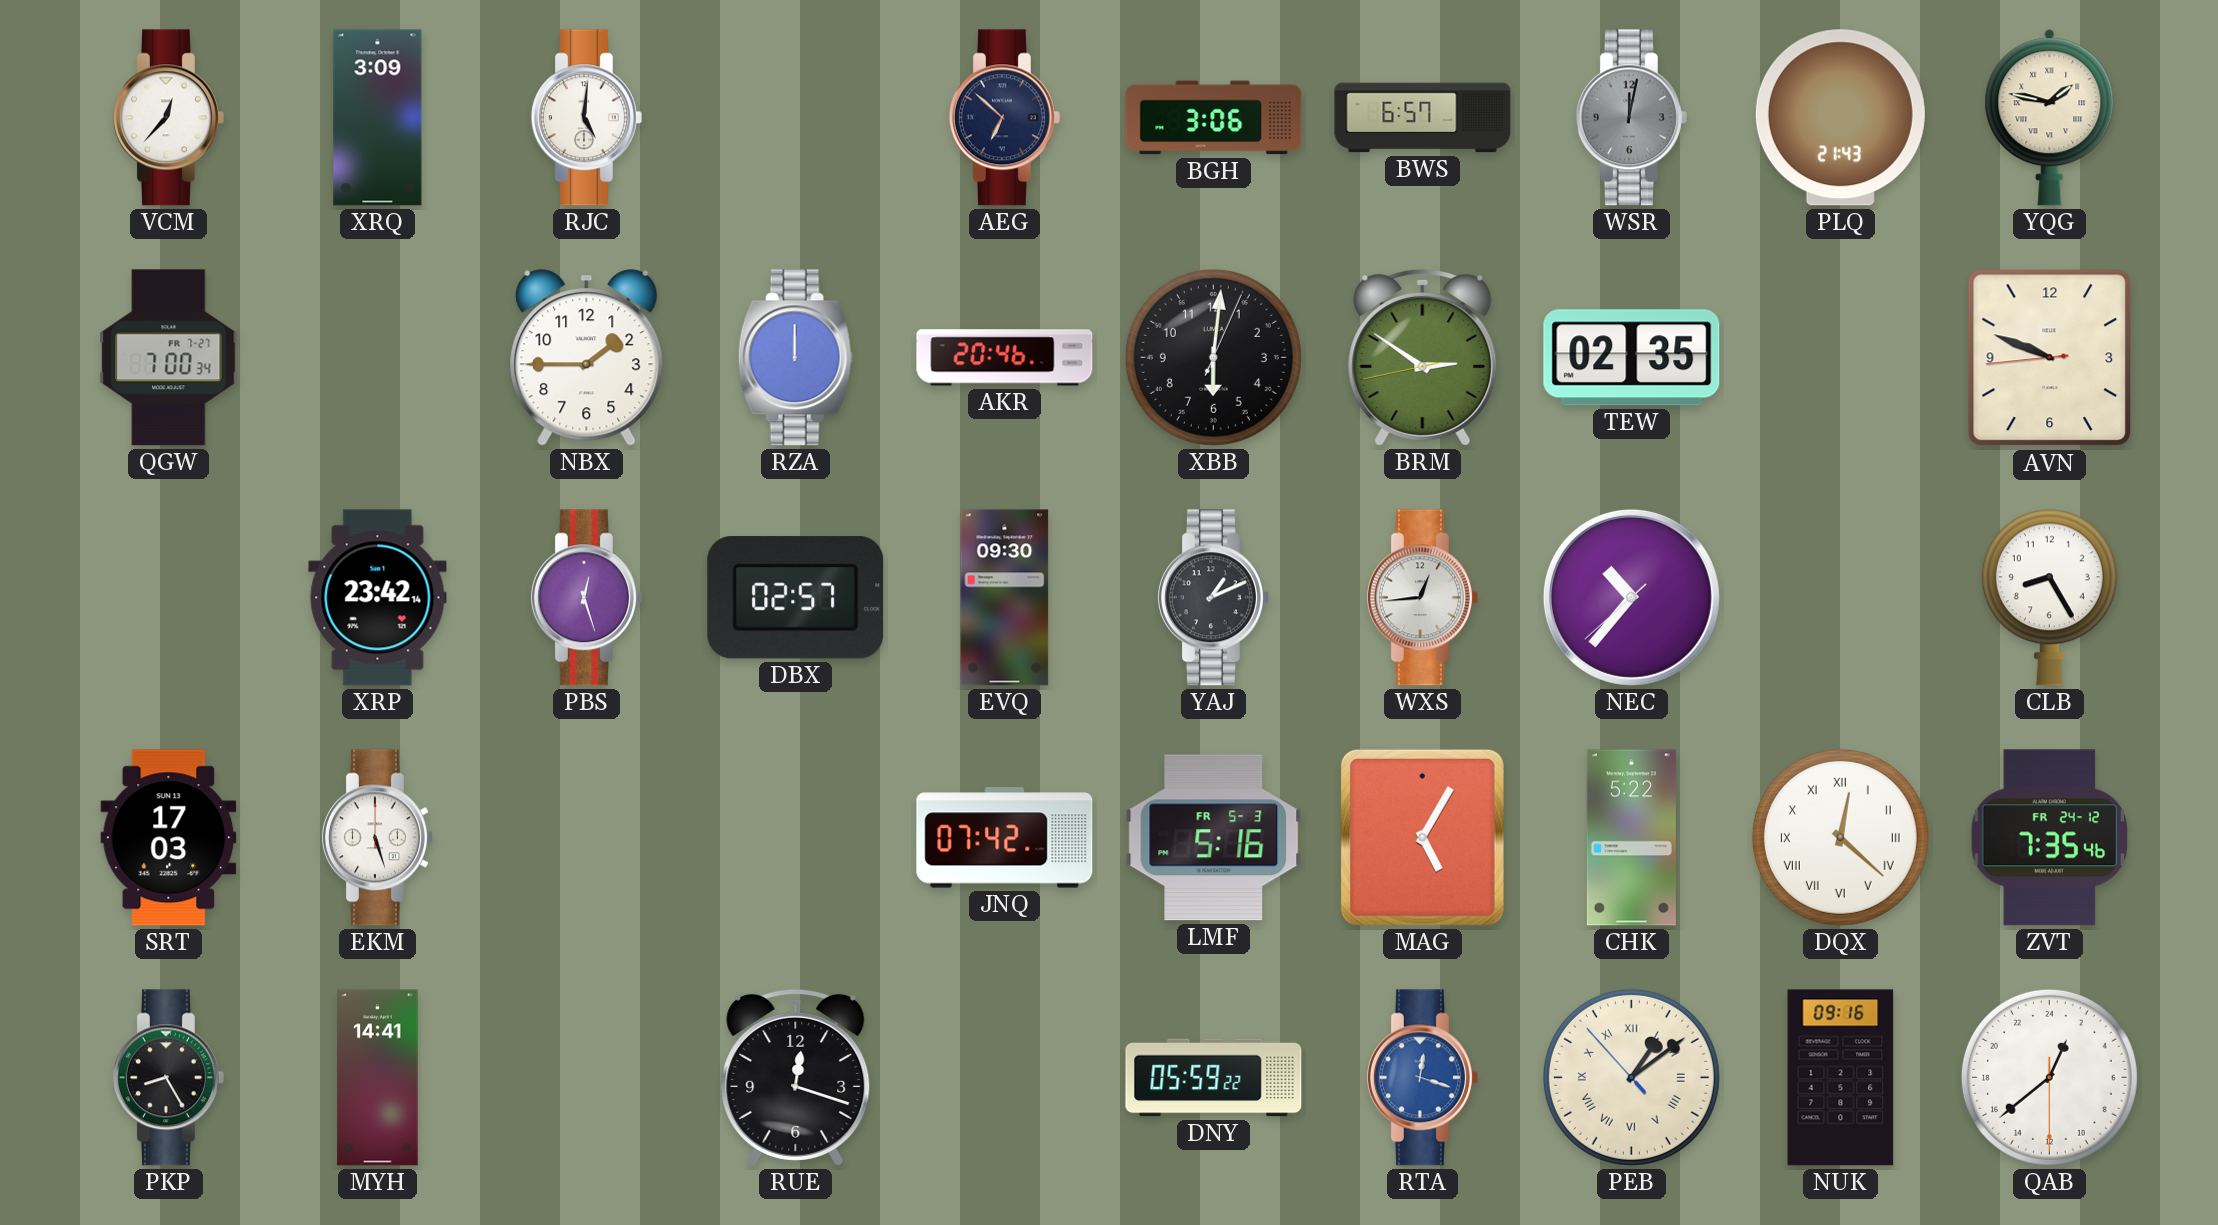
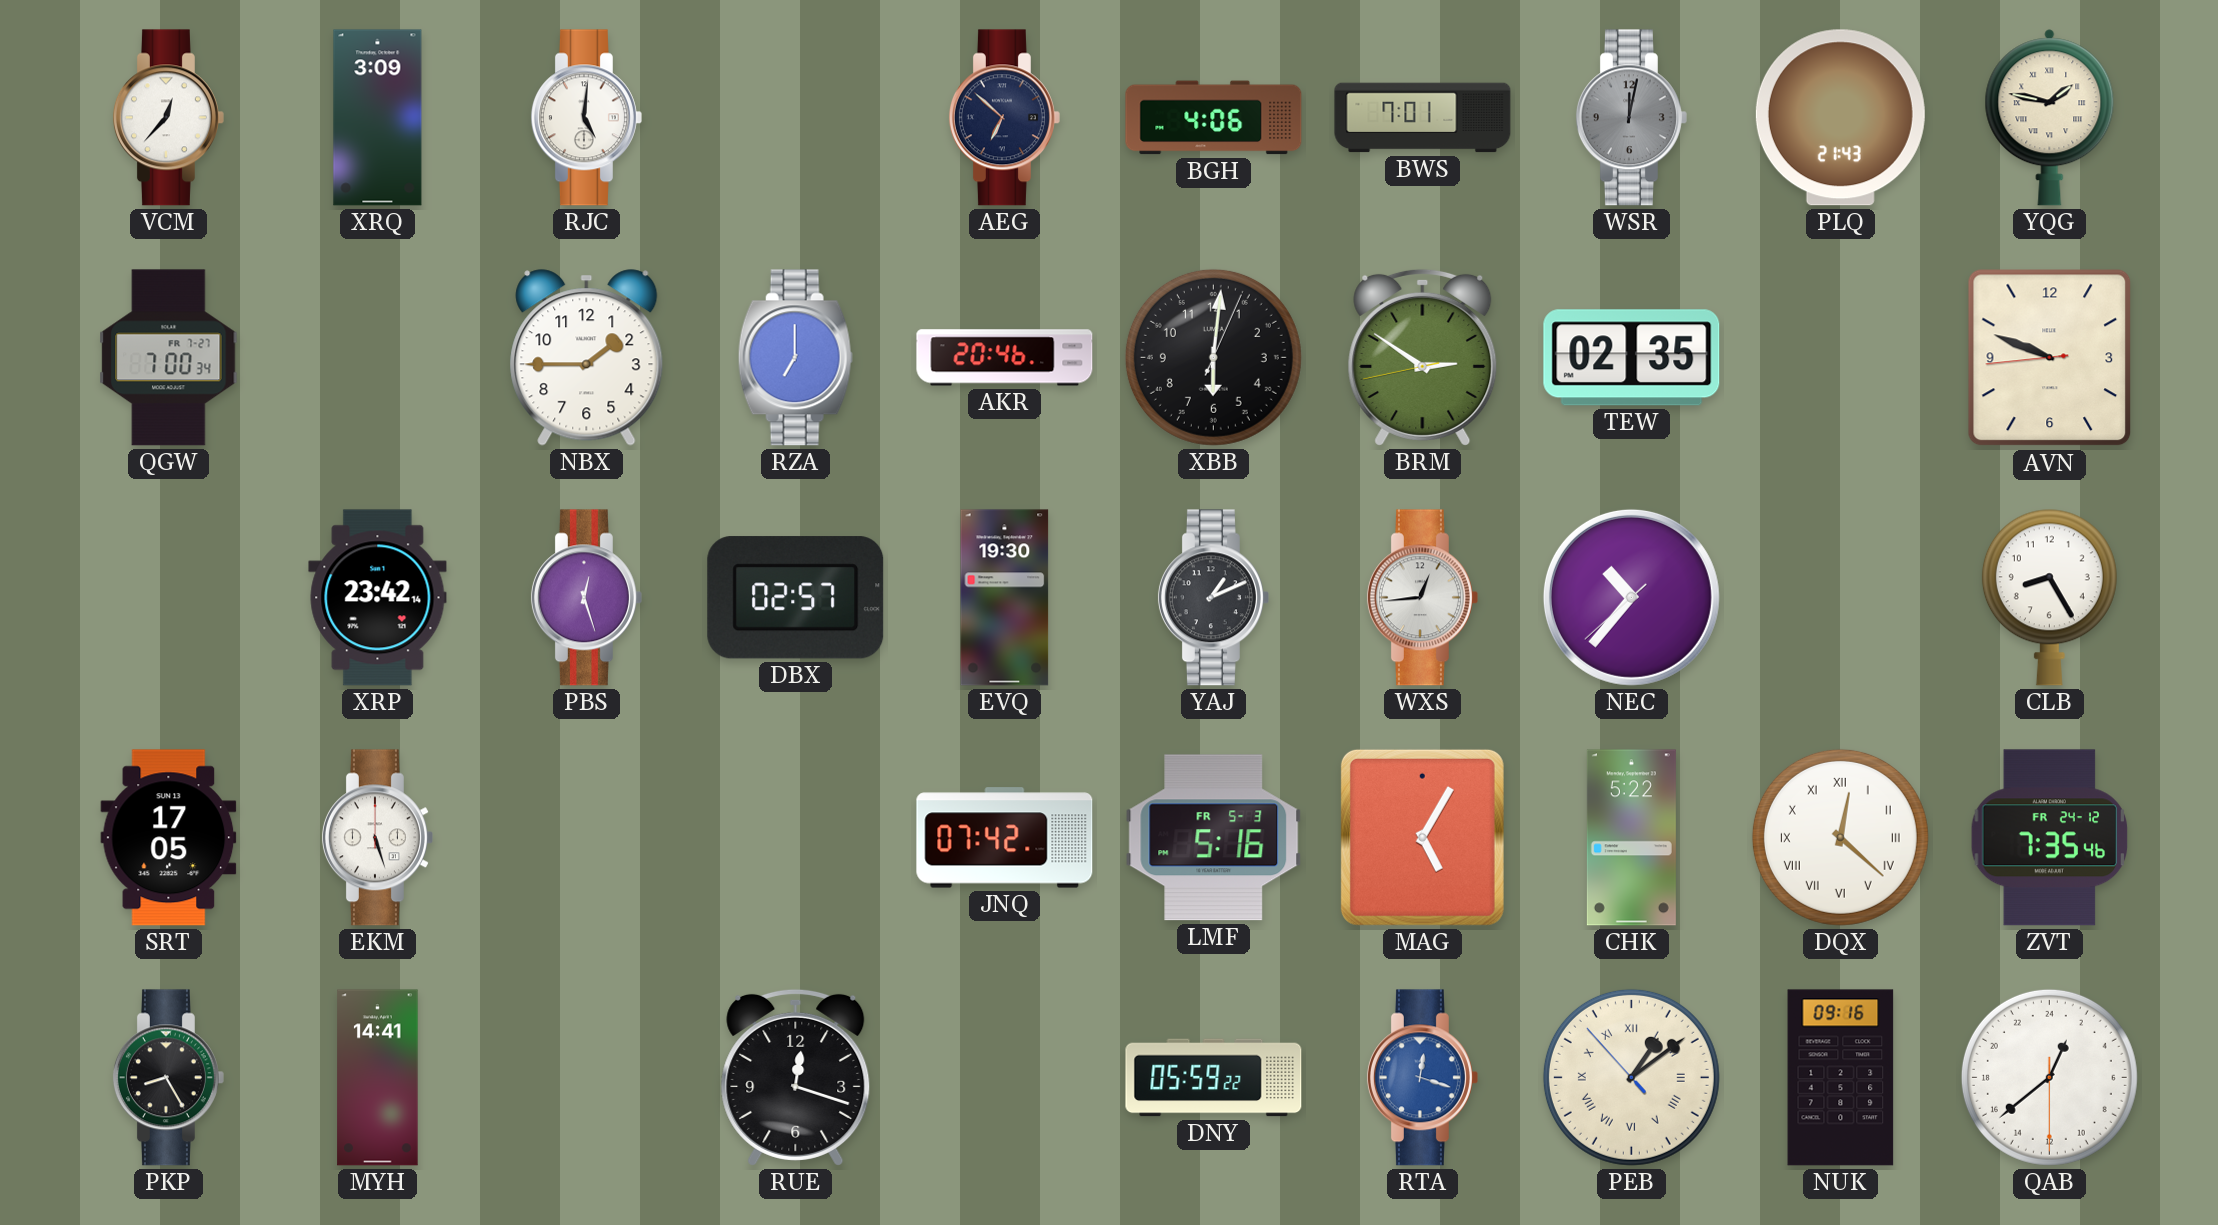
BGH: 3:06 -> 4:06
BWS: 6:57 -> 7:01
RZA: 12:00 -> 7:00
EVQ: 09:30 -> 19:30
SRT: 17:03 -> 17:05
